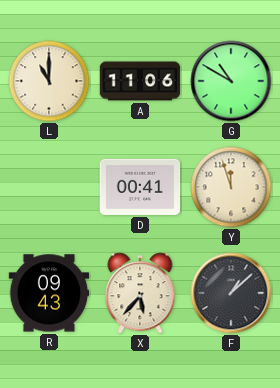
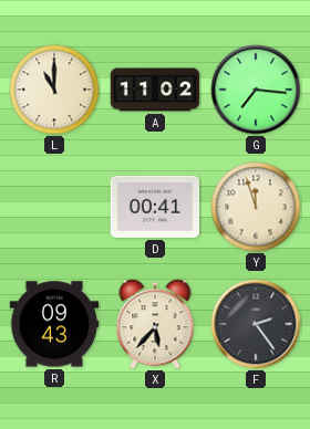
A: 11:06 -> 11:02
G: 10:50 -> 7:16
F: 1:08 -> 2:24
